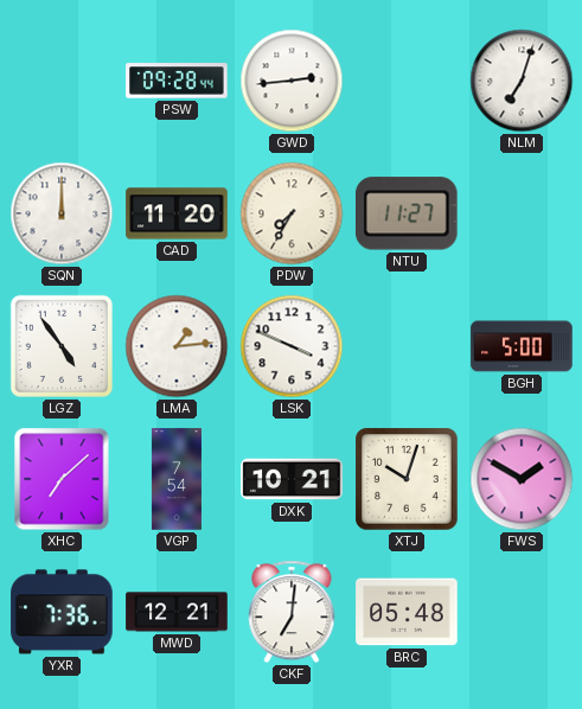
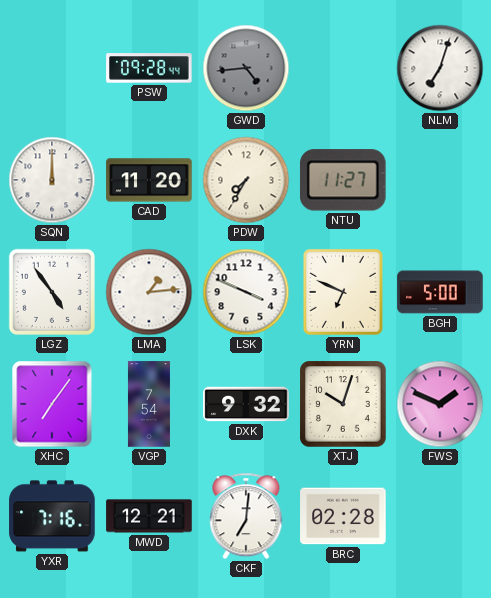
GWD: 2:44 -> 4:44
GWD dial: white -> grey
YRN: none -> 6:49
XHC: 7:08 -> 7:06
DXK: 10:21 -> 9:32
FWS: 1:50 -> 1:49
YXR: 7:36 -> 7:16
BRC: 05:48 -> 02:28
